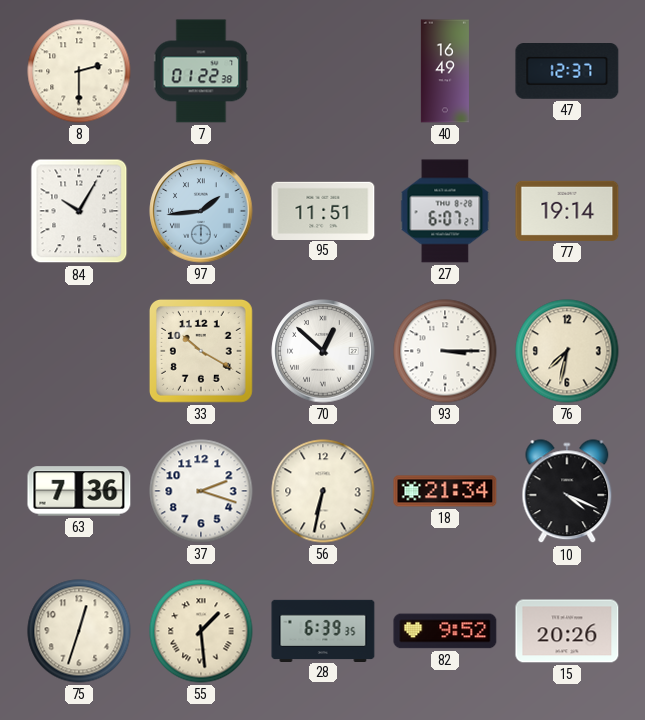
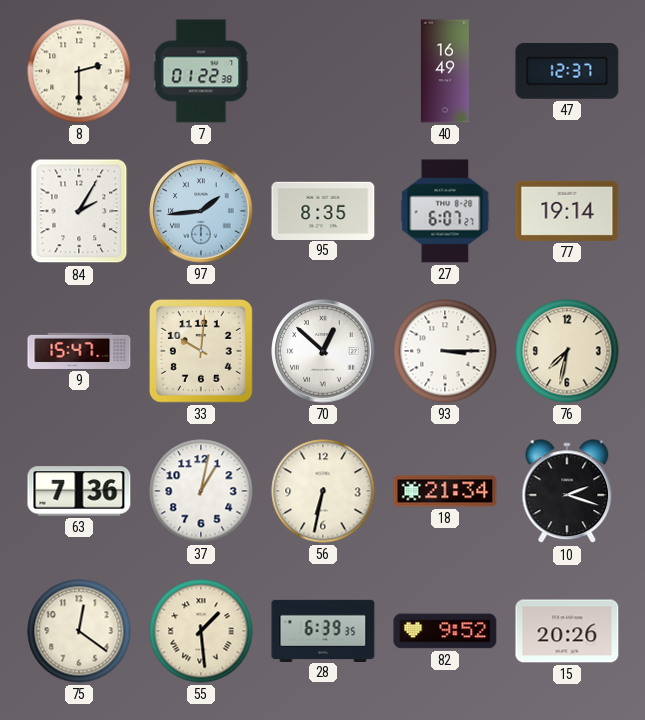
84: 10:05 -> 2:05
95: 11:51 -> 8:35
9: none -> 15:47
33: 10:20 -> 10:01
37: 2:18 -> 1:02
10: 4:19 -> 2:18
75: 12:33 -> 12:21
